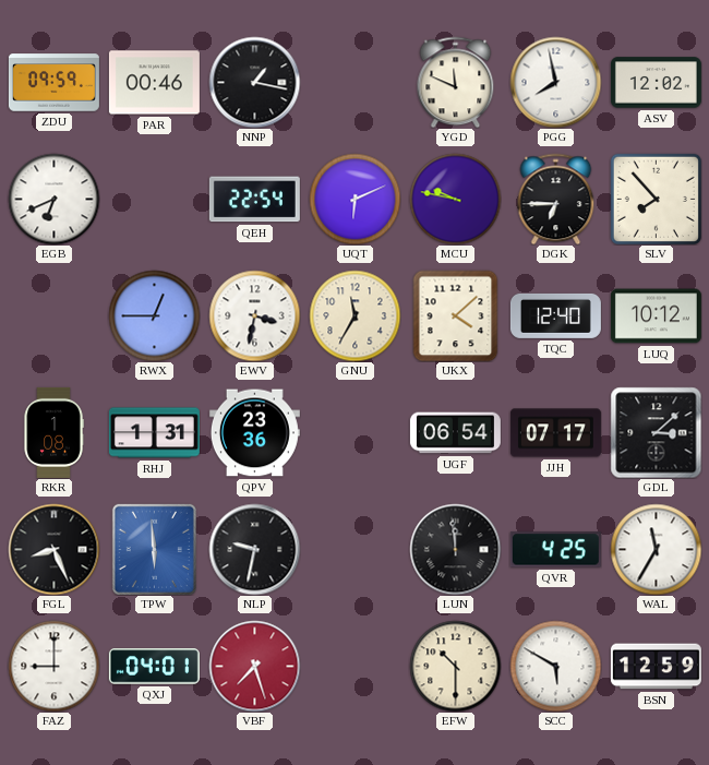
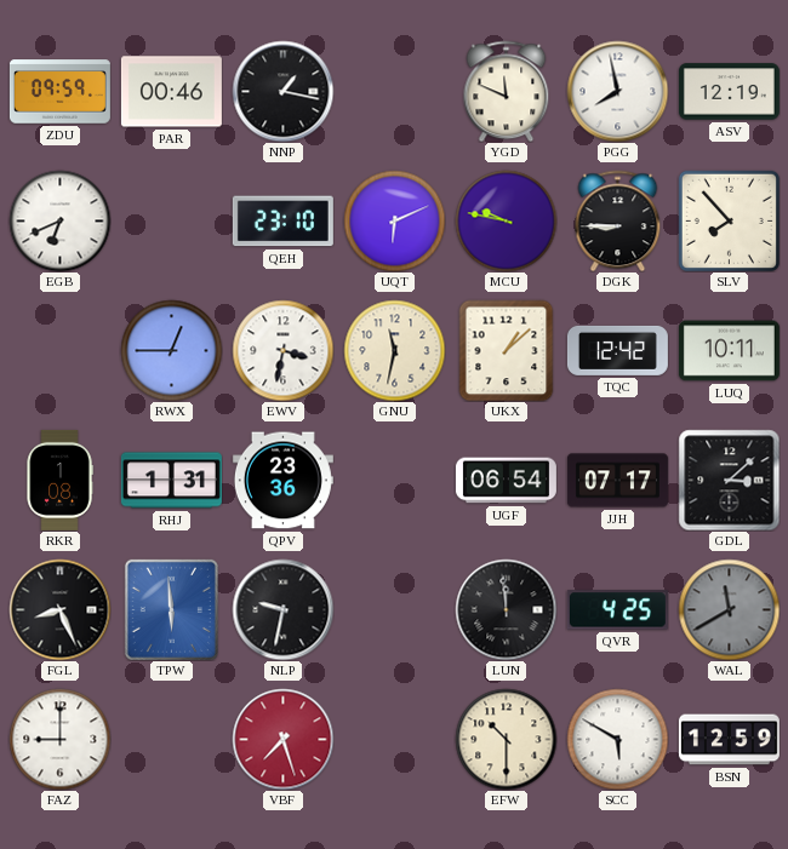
ASV: 12:02 -> 12:19
QEH: 22:54 -> 23:10
DGK: 6:45 -> 8:45
GNU: 11:35 -> 11:32
UKX: 4:08 -> 1:08
TQC: 12:40 -> 12:42
LUQ: 10:12 -> 10:11
WAL: 11:35 -> 11:40
WAL dial: white -> grey
QXJ: 04:01 -> none
